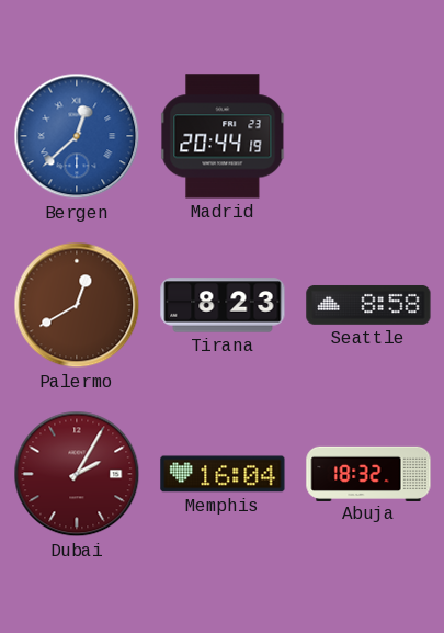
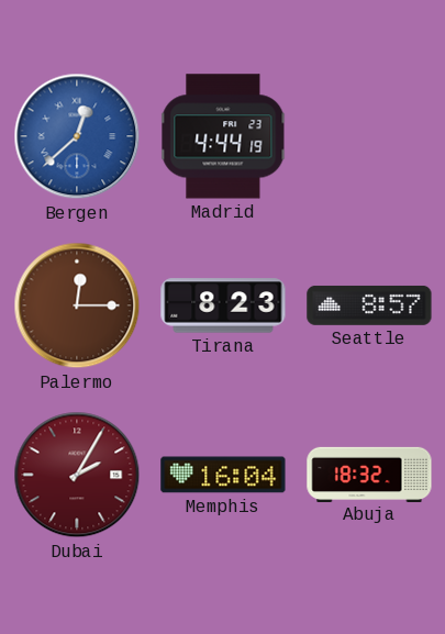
Madrid: 20:44 -> 4:44
Palermo: 12:40 -> 12:15
Seattle: 8:58 -> 8:57
